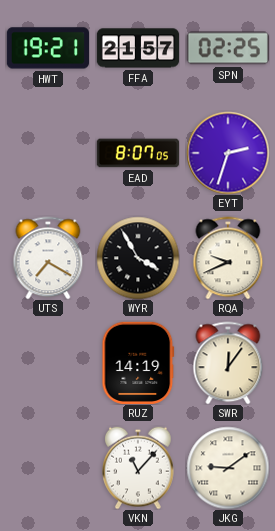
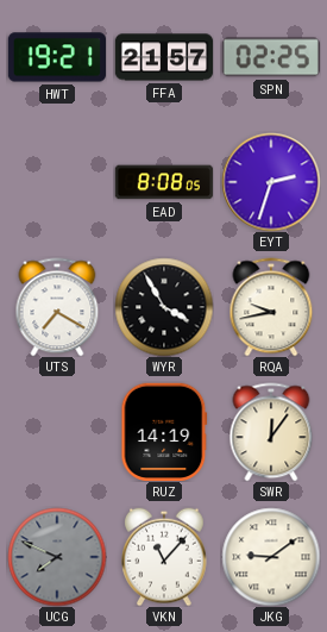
EAD: 8:07 -> 8:08
RQA: 9:41 -> 9:43
UCG: none -> 7:49
